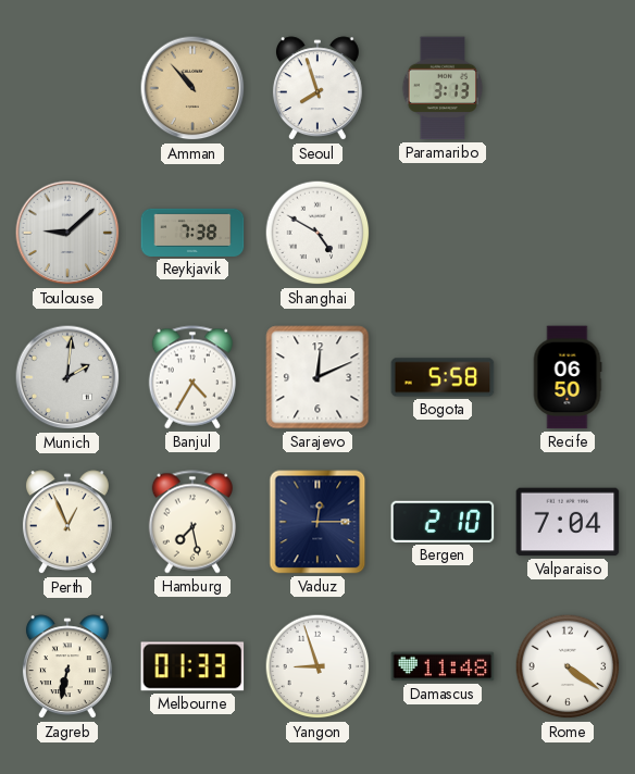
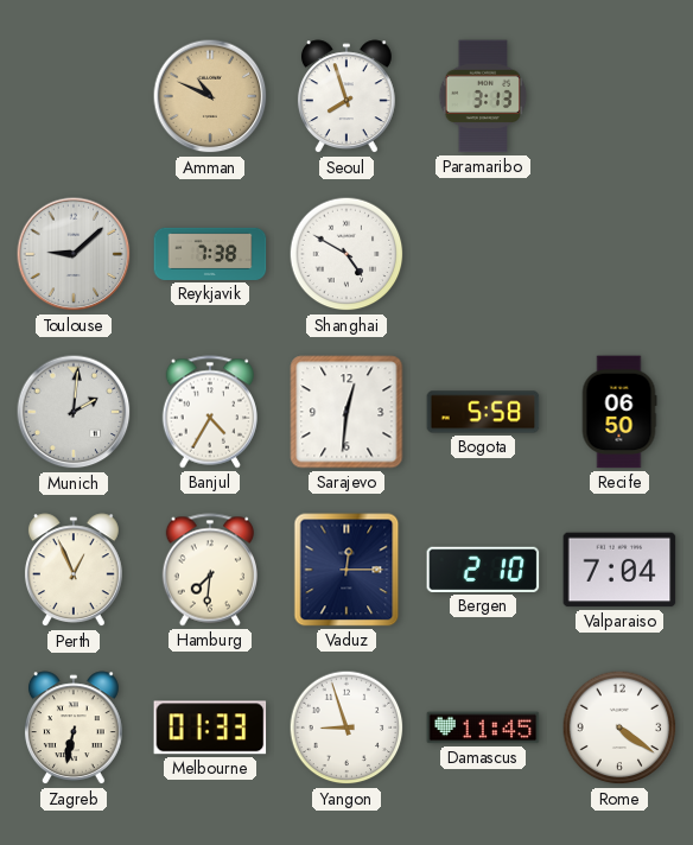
Amman: 10:53 -> 10:49
Sarajevo: 12:11 -> 12:31
Hamburg: 7:28 -> 7:31
Damascus: 11:48 -> 11:45
